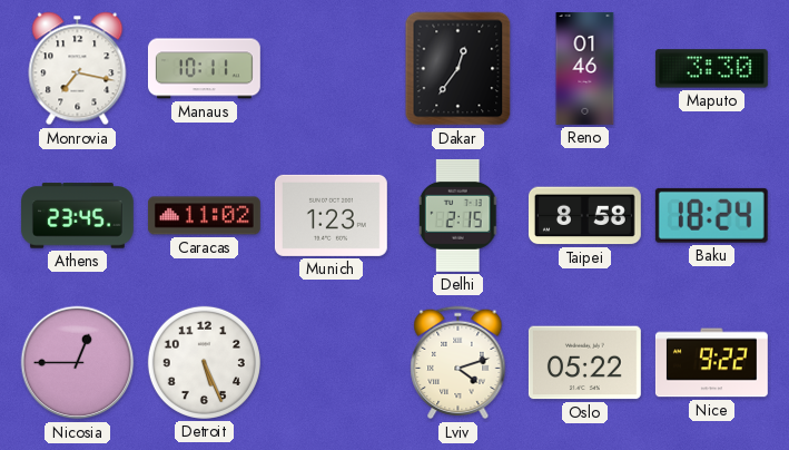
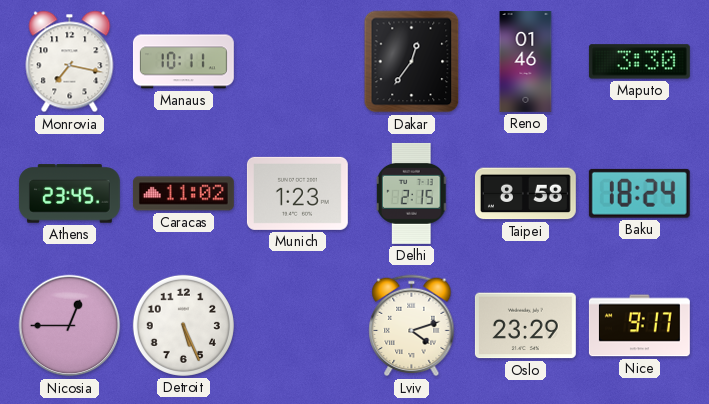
Oslo: 05:22 -> 23:29
Nice: 9:22 -> 9:17
